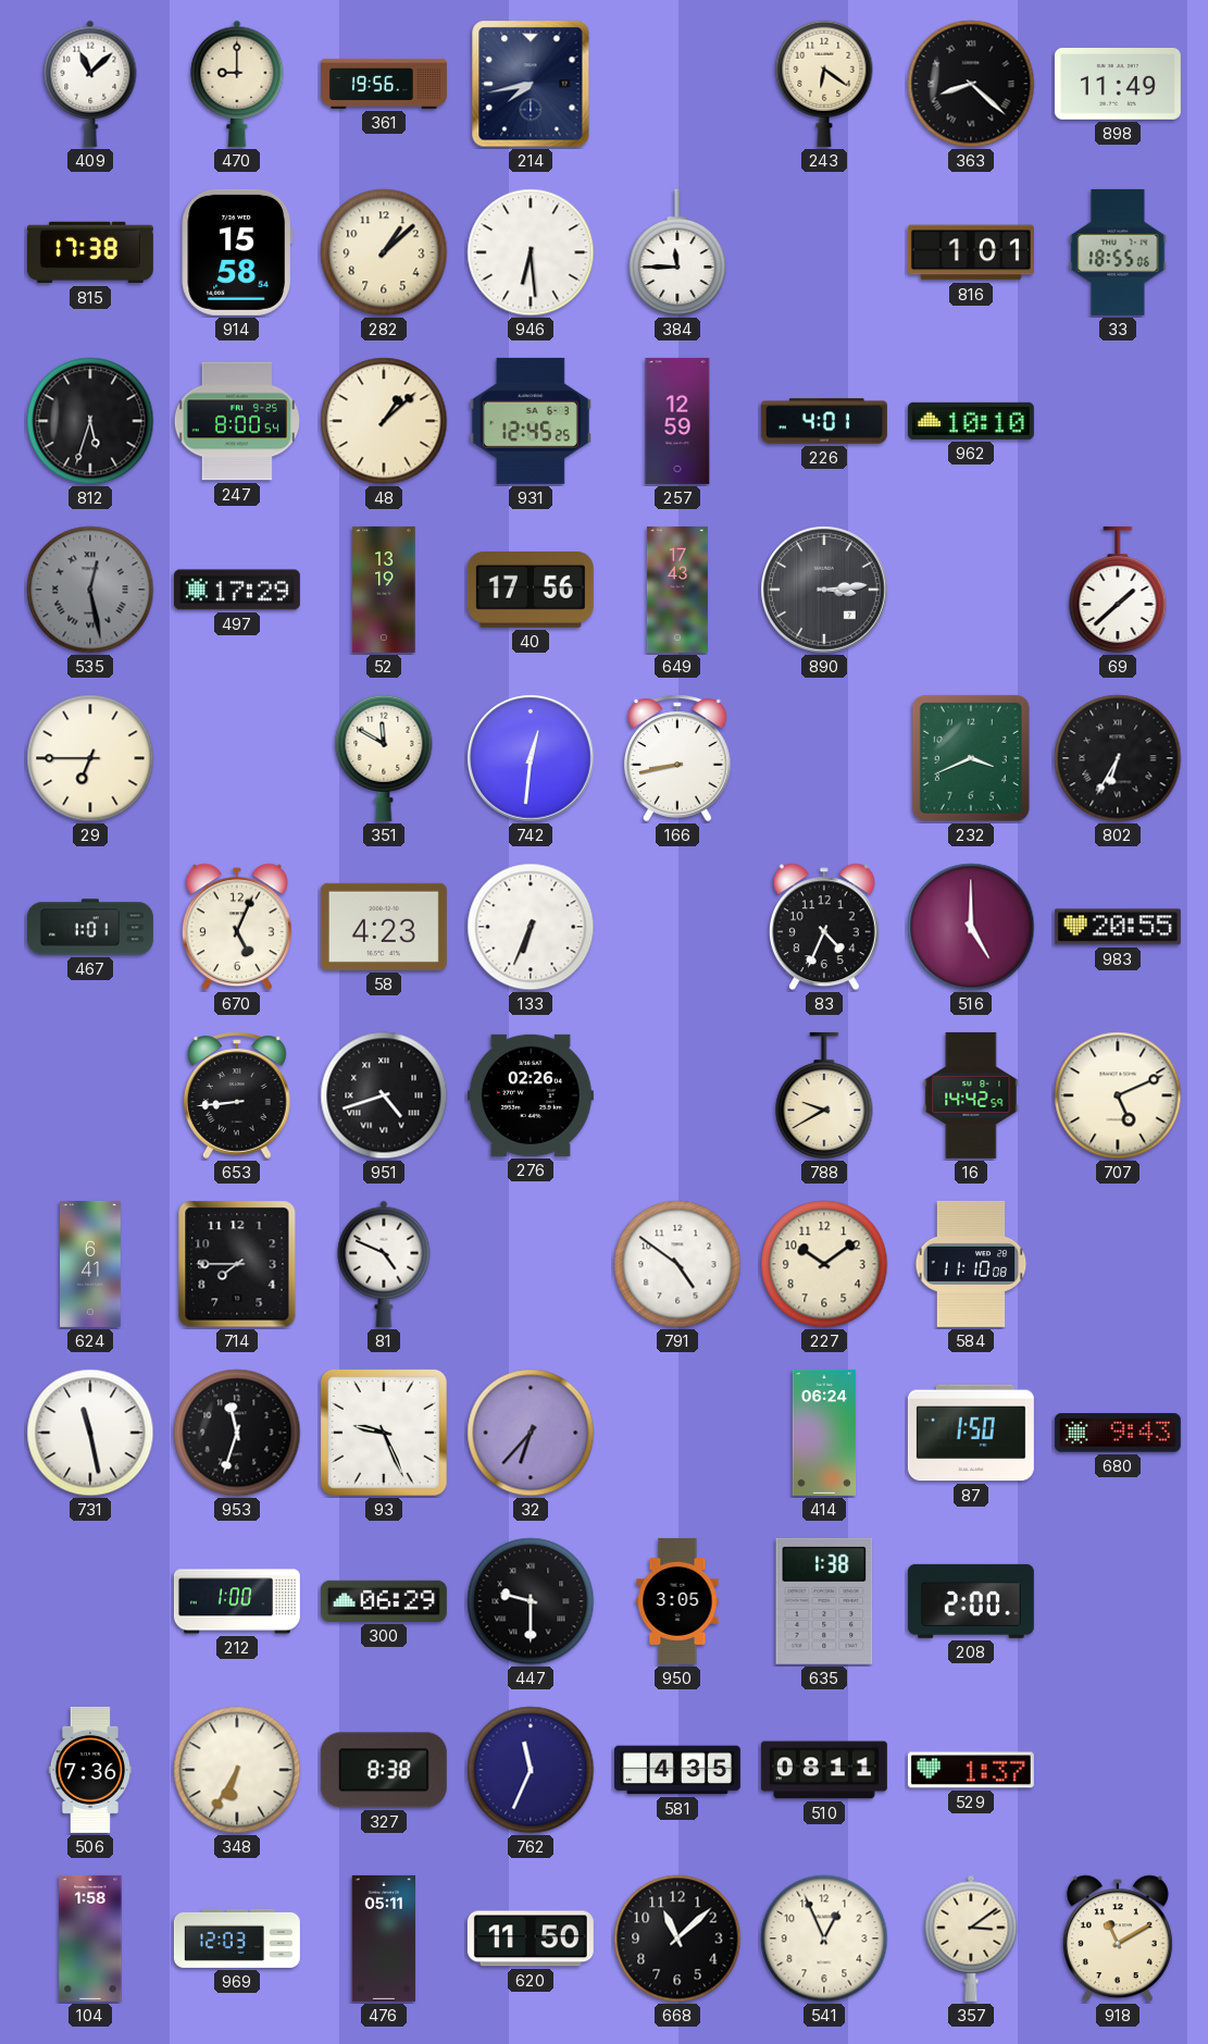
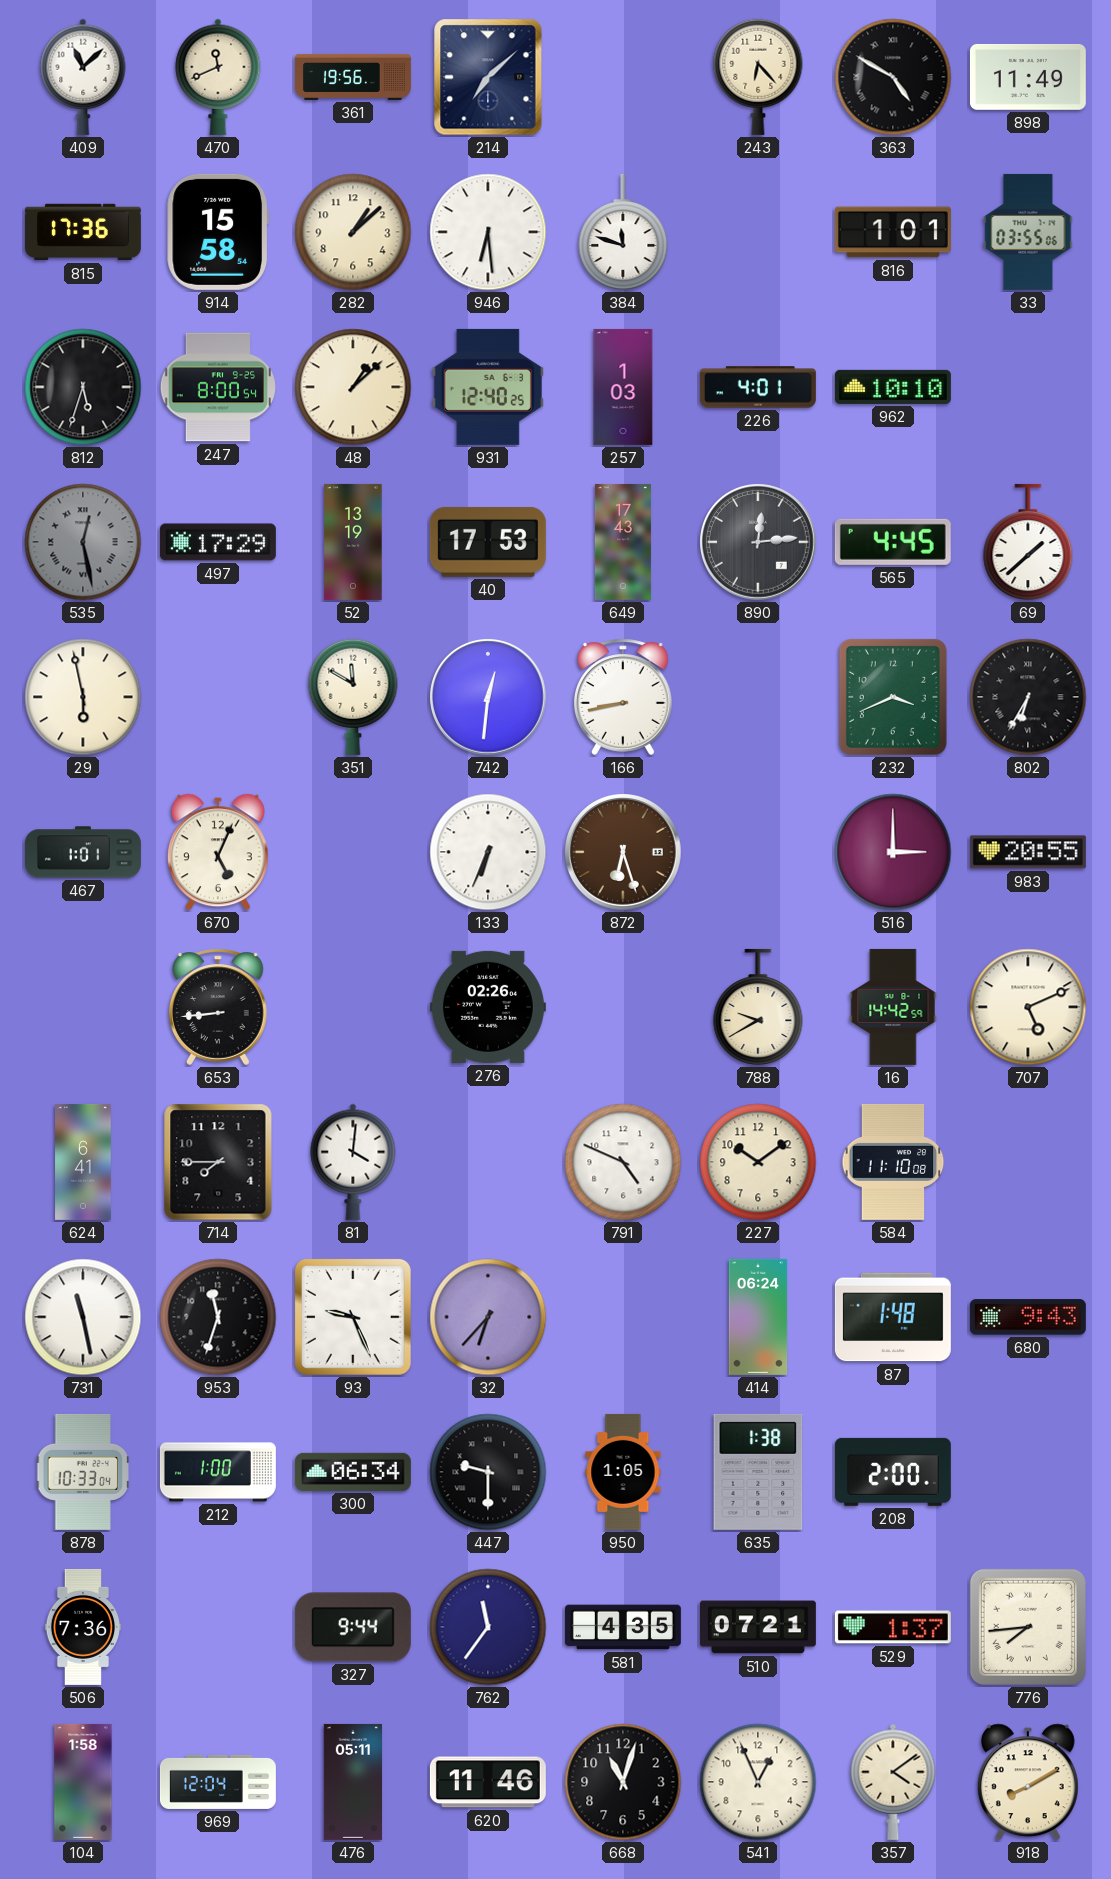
470: 9:00 -> 11:41
214: 7:43 -> 7:08
243: 6:21 -> 6:23
363: 8:22 -> 4:50
815: 17:38 -> 17:36
384: 11:45 -> 11:48
33: 18:55 -> 03:55
931: 12:45 -> 12:40
257: 12:59 -> 1:03
40: 17:56 -> 17:53
890: 3:14 -> 12:14
565: none -> 4:45
29: 6:45 -> 5:58
58: 4:23 -> none
872: none -> 6:27
83: 4:34 -> none
516: 5:00 -> 3:00
951: 4:42 -> none
81: 4:49 -> 4:01
791: 4:51 -> 4:49
87: 1:50 -> 1:48
878: none -> 10:33
300: 06:29 -> 06:34
950: 3:05 -> 1:05
348: 6:35 -> none
327: 8:38 -> 9:44
762: 11:34 -> 11:36
510: 08:11 -> 07:21
776: none -> 7:44
969: 12:03 -> 12:04
620: 11:50 -> 11:46
668: 11:08 -> 11:03
357: 3:09 -> 4:09
918: 11:10 -> 8:10
